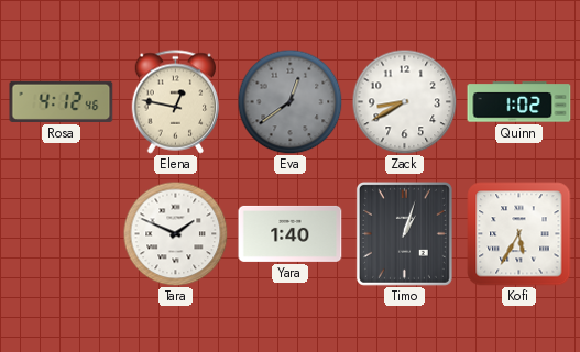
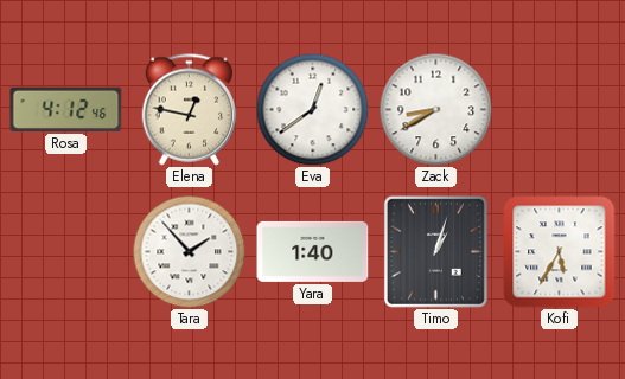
Eva dial: grey -> white
Quinn: 1:02 -> none
Tara: 1:49 -> 1:53
